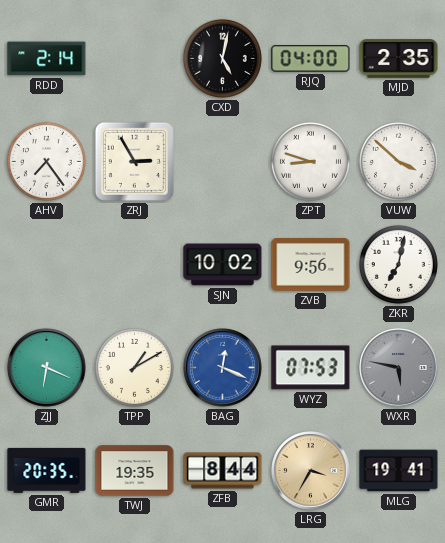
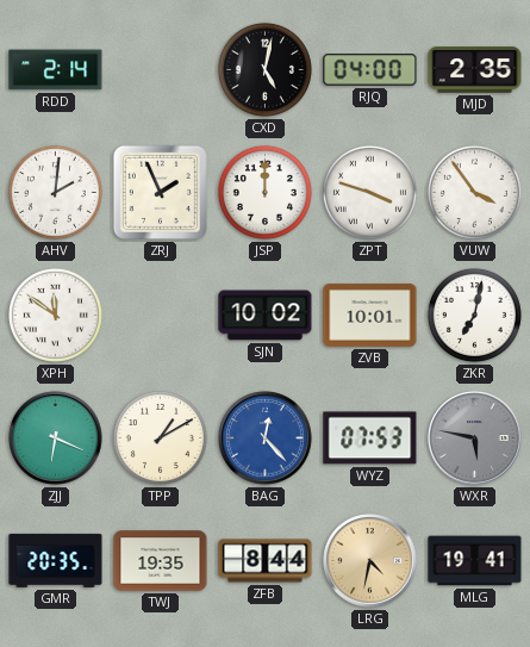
AHV: 7:24 -> 2:01
ZRJ: 2:55 -> 1:56
JSP: none -> 12:00
ZPT: 8:48 -> 3:48
VUW: 3:52 -> 3:54
XPH: none -> 11:51
ZVB: 9:56 -> 10:01
BAG: 12:19 -> 12:23
LRG: 3:35 -> 4:32
